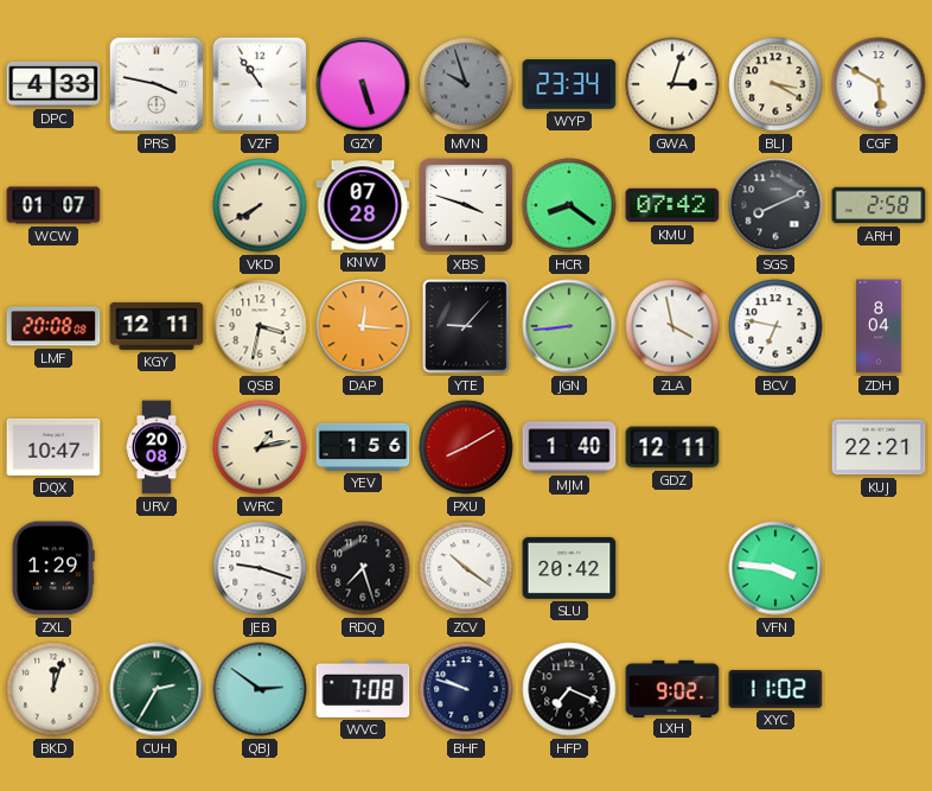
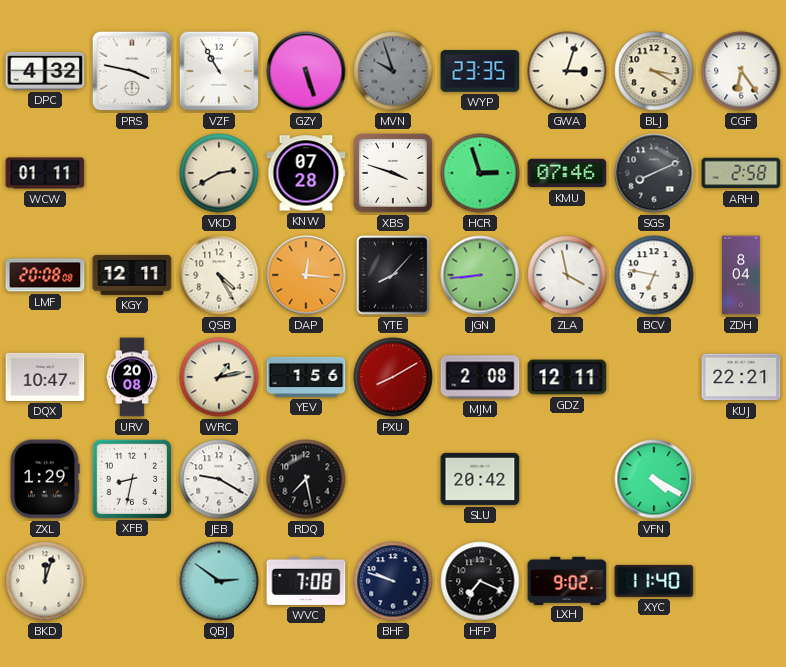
DPC: 4:33 -> 4:32
VZF: 10:54 -> 10:55
WYP: 23:34 -> 23:35
CGF: 5:50 -> 6:24
WCW: 01:07 -> 01:11
VKD: 7:40 -> 2:40
HCR: 8:21 -> 2:57
KMU: 07:42 -> 07:46
QSB: 3:32 -> 4:25
YTE: 9:07 -> 8:07
MJM: 1:40 -> 2:08
XFB: none -> 8:32
JEB: 9:18 -> 9:20
RDQ: 7:27 -> 7:28
ZCV: 10:21 -> none
VFN: 3:46 -> 4:20
CUH: 2:35 -> none
XYC: 11:02 -> 11:40
